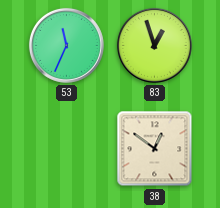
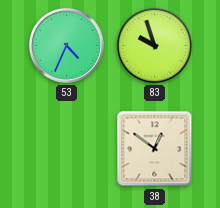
53: 11:34 -> 4:34
83: 12:57 -> 9:57
